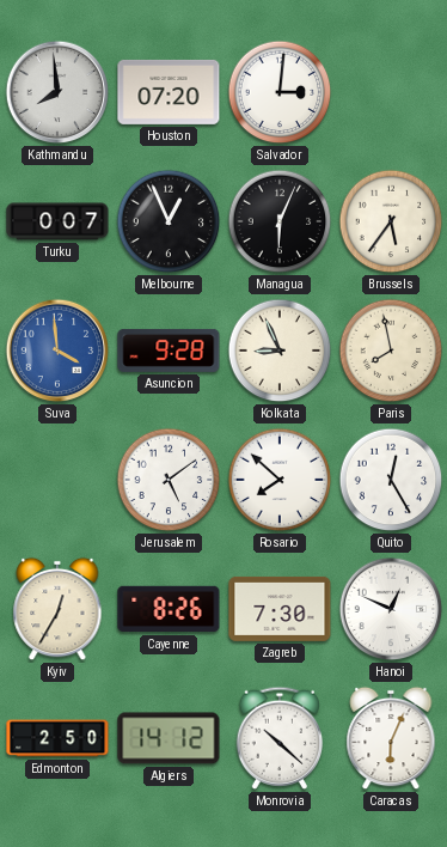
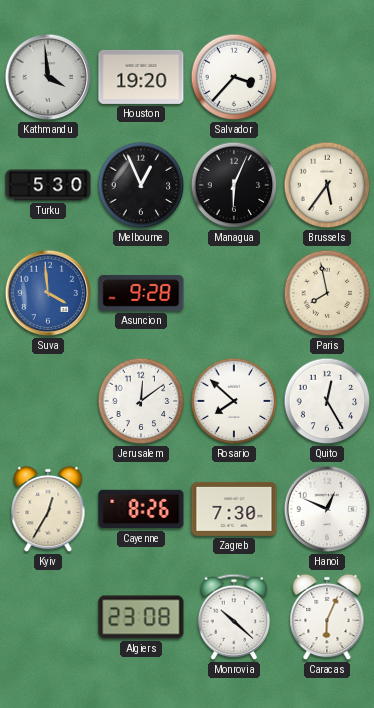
Kathmandu: 7:59 -> 3:59
Houston: 07:20 -> 19:20
Salvador: 3:01 -> 3:37
Turku: 0:07 -> 5:30
Kolkata: 8:56 -> none
Jerusalem: 5:09 -> 12:09
Edmonton: 2:50 -> none
Algiers: 14:12 -> 23:08
